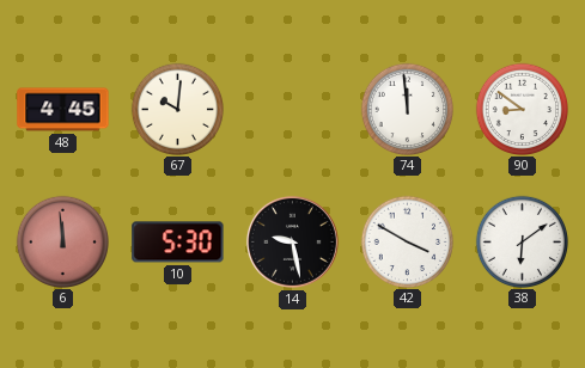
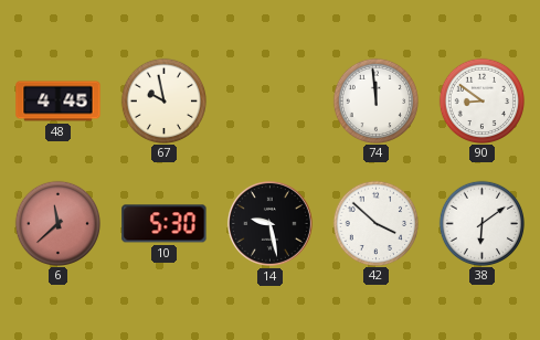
67: 10:01 -> 9:58
6: 11:59 -> 11:38
42: 3:50 -> 3:52
